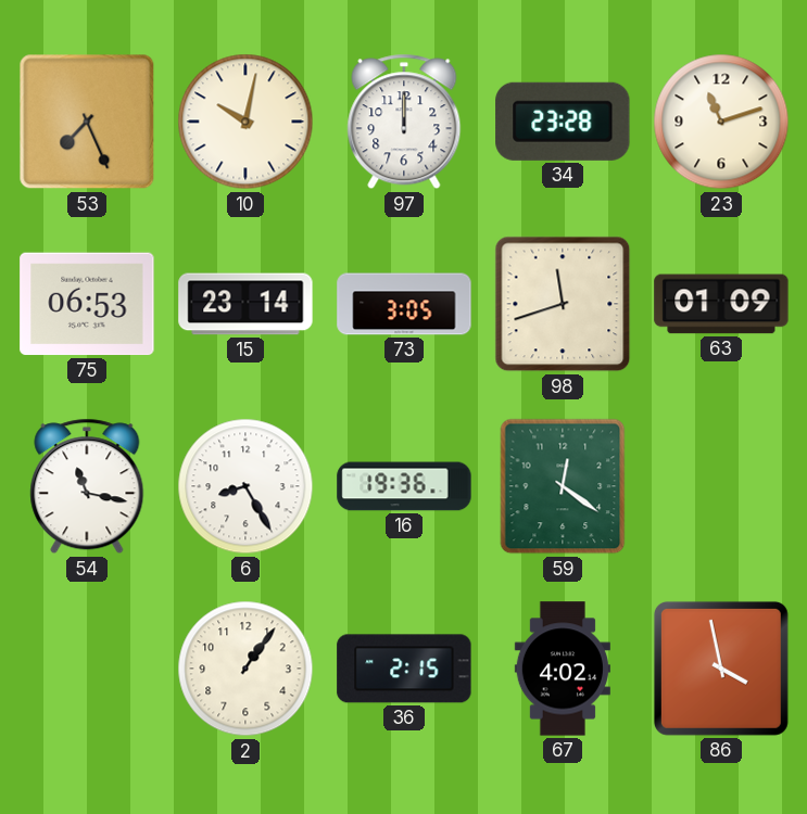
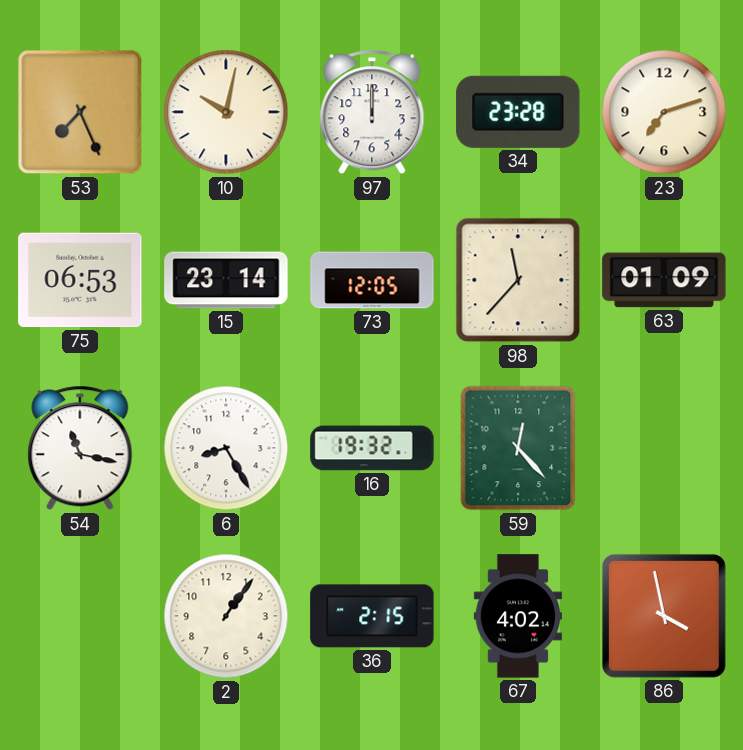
23: 11:12 -> 7:12
73: 3:05 -> 12:05
98: 11:42 -> 11:37
16: 19:36 -> 19:32
59: 12:21 -> 12:23
